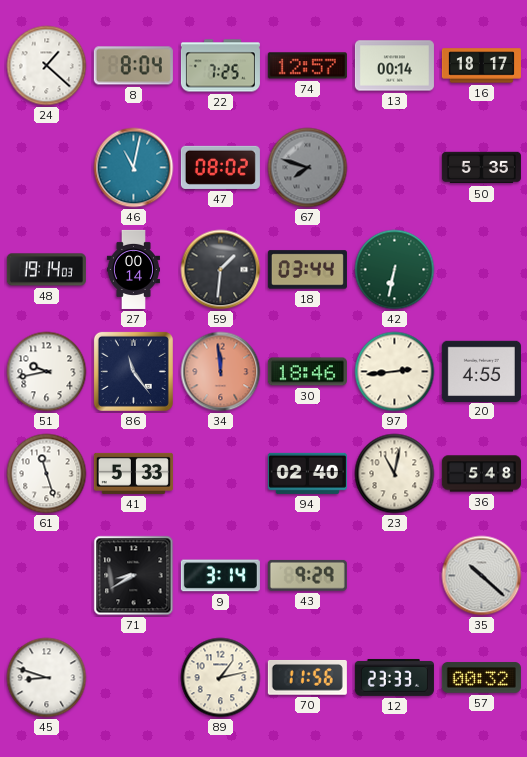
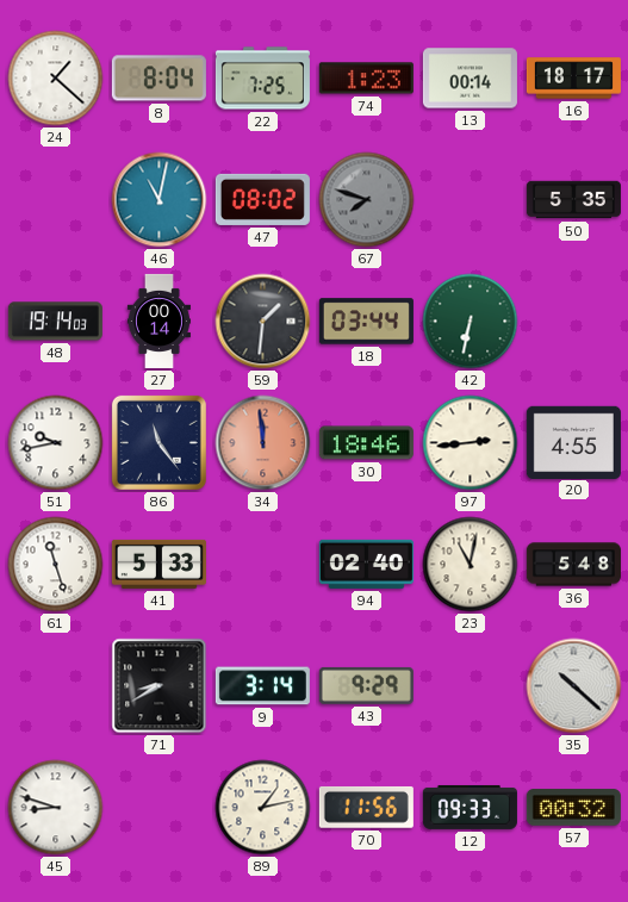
74: 12:57 -> 1:23
12: 23:33 -> 09:33
